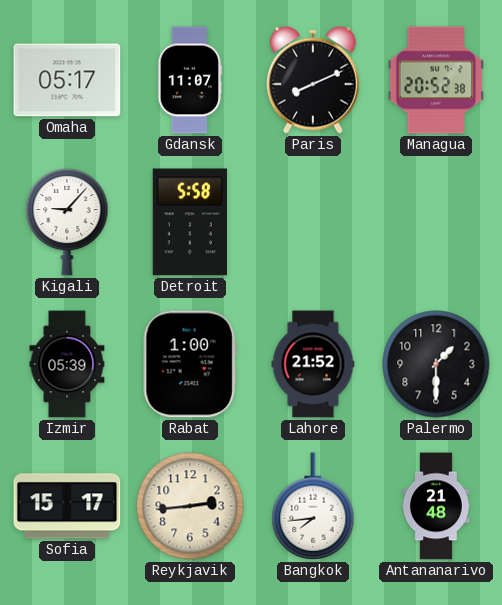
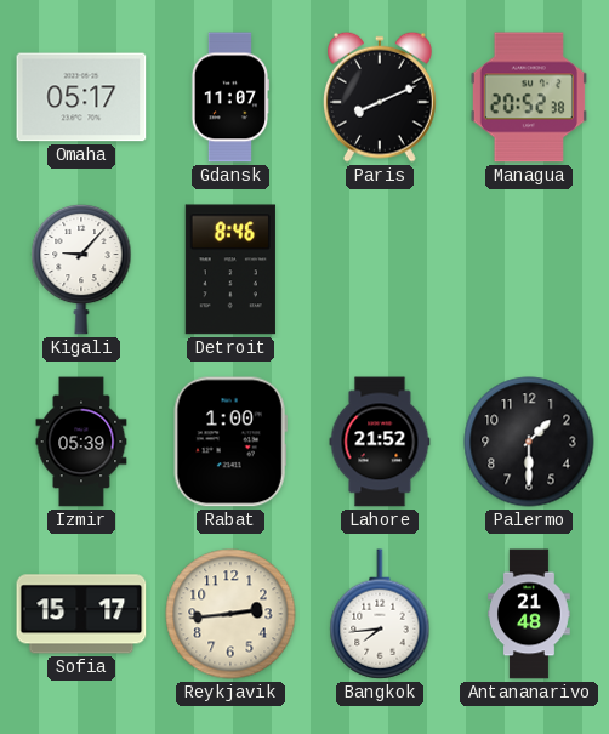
Detroit: 5:58 -> 8:46
